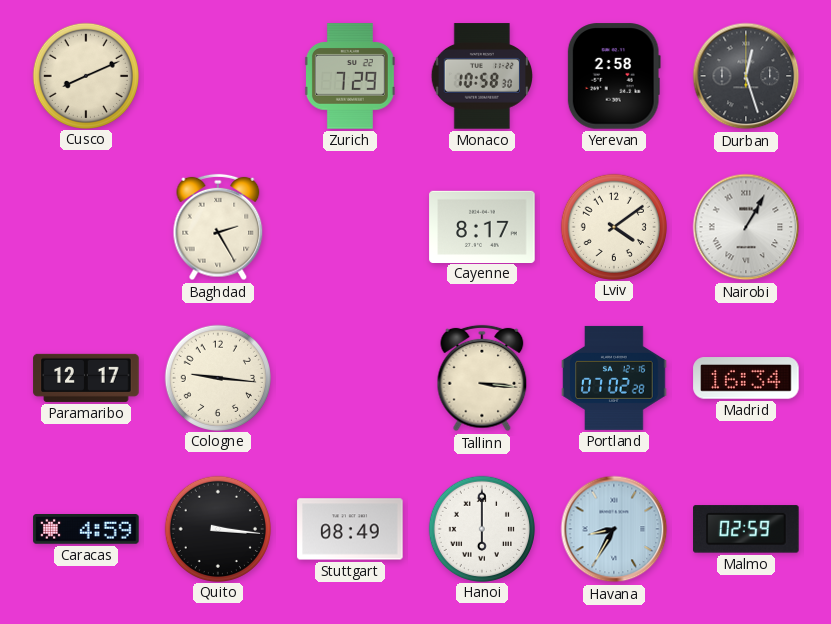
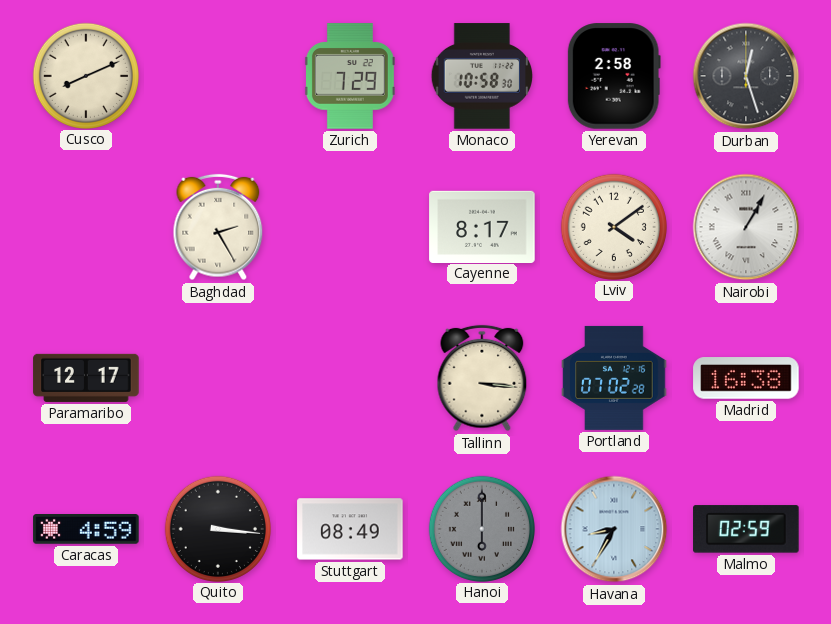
Cologne: 9:16 -> none
Madrid: 16:34 -> 16:38
Hanoi dial: white -> grey
